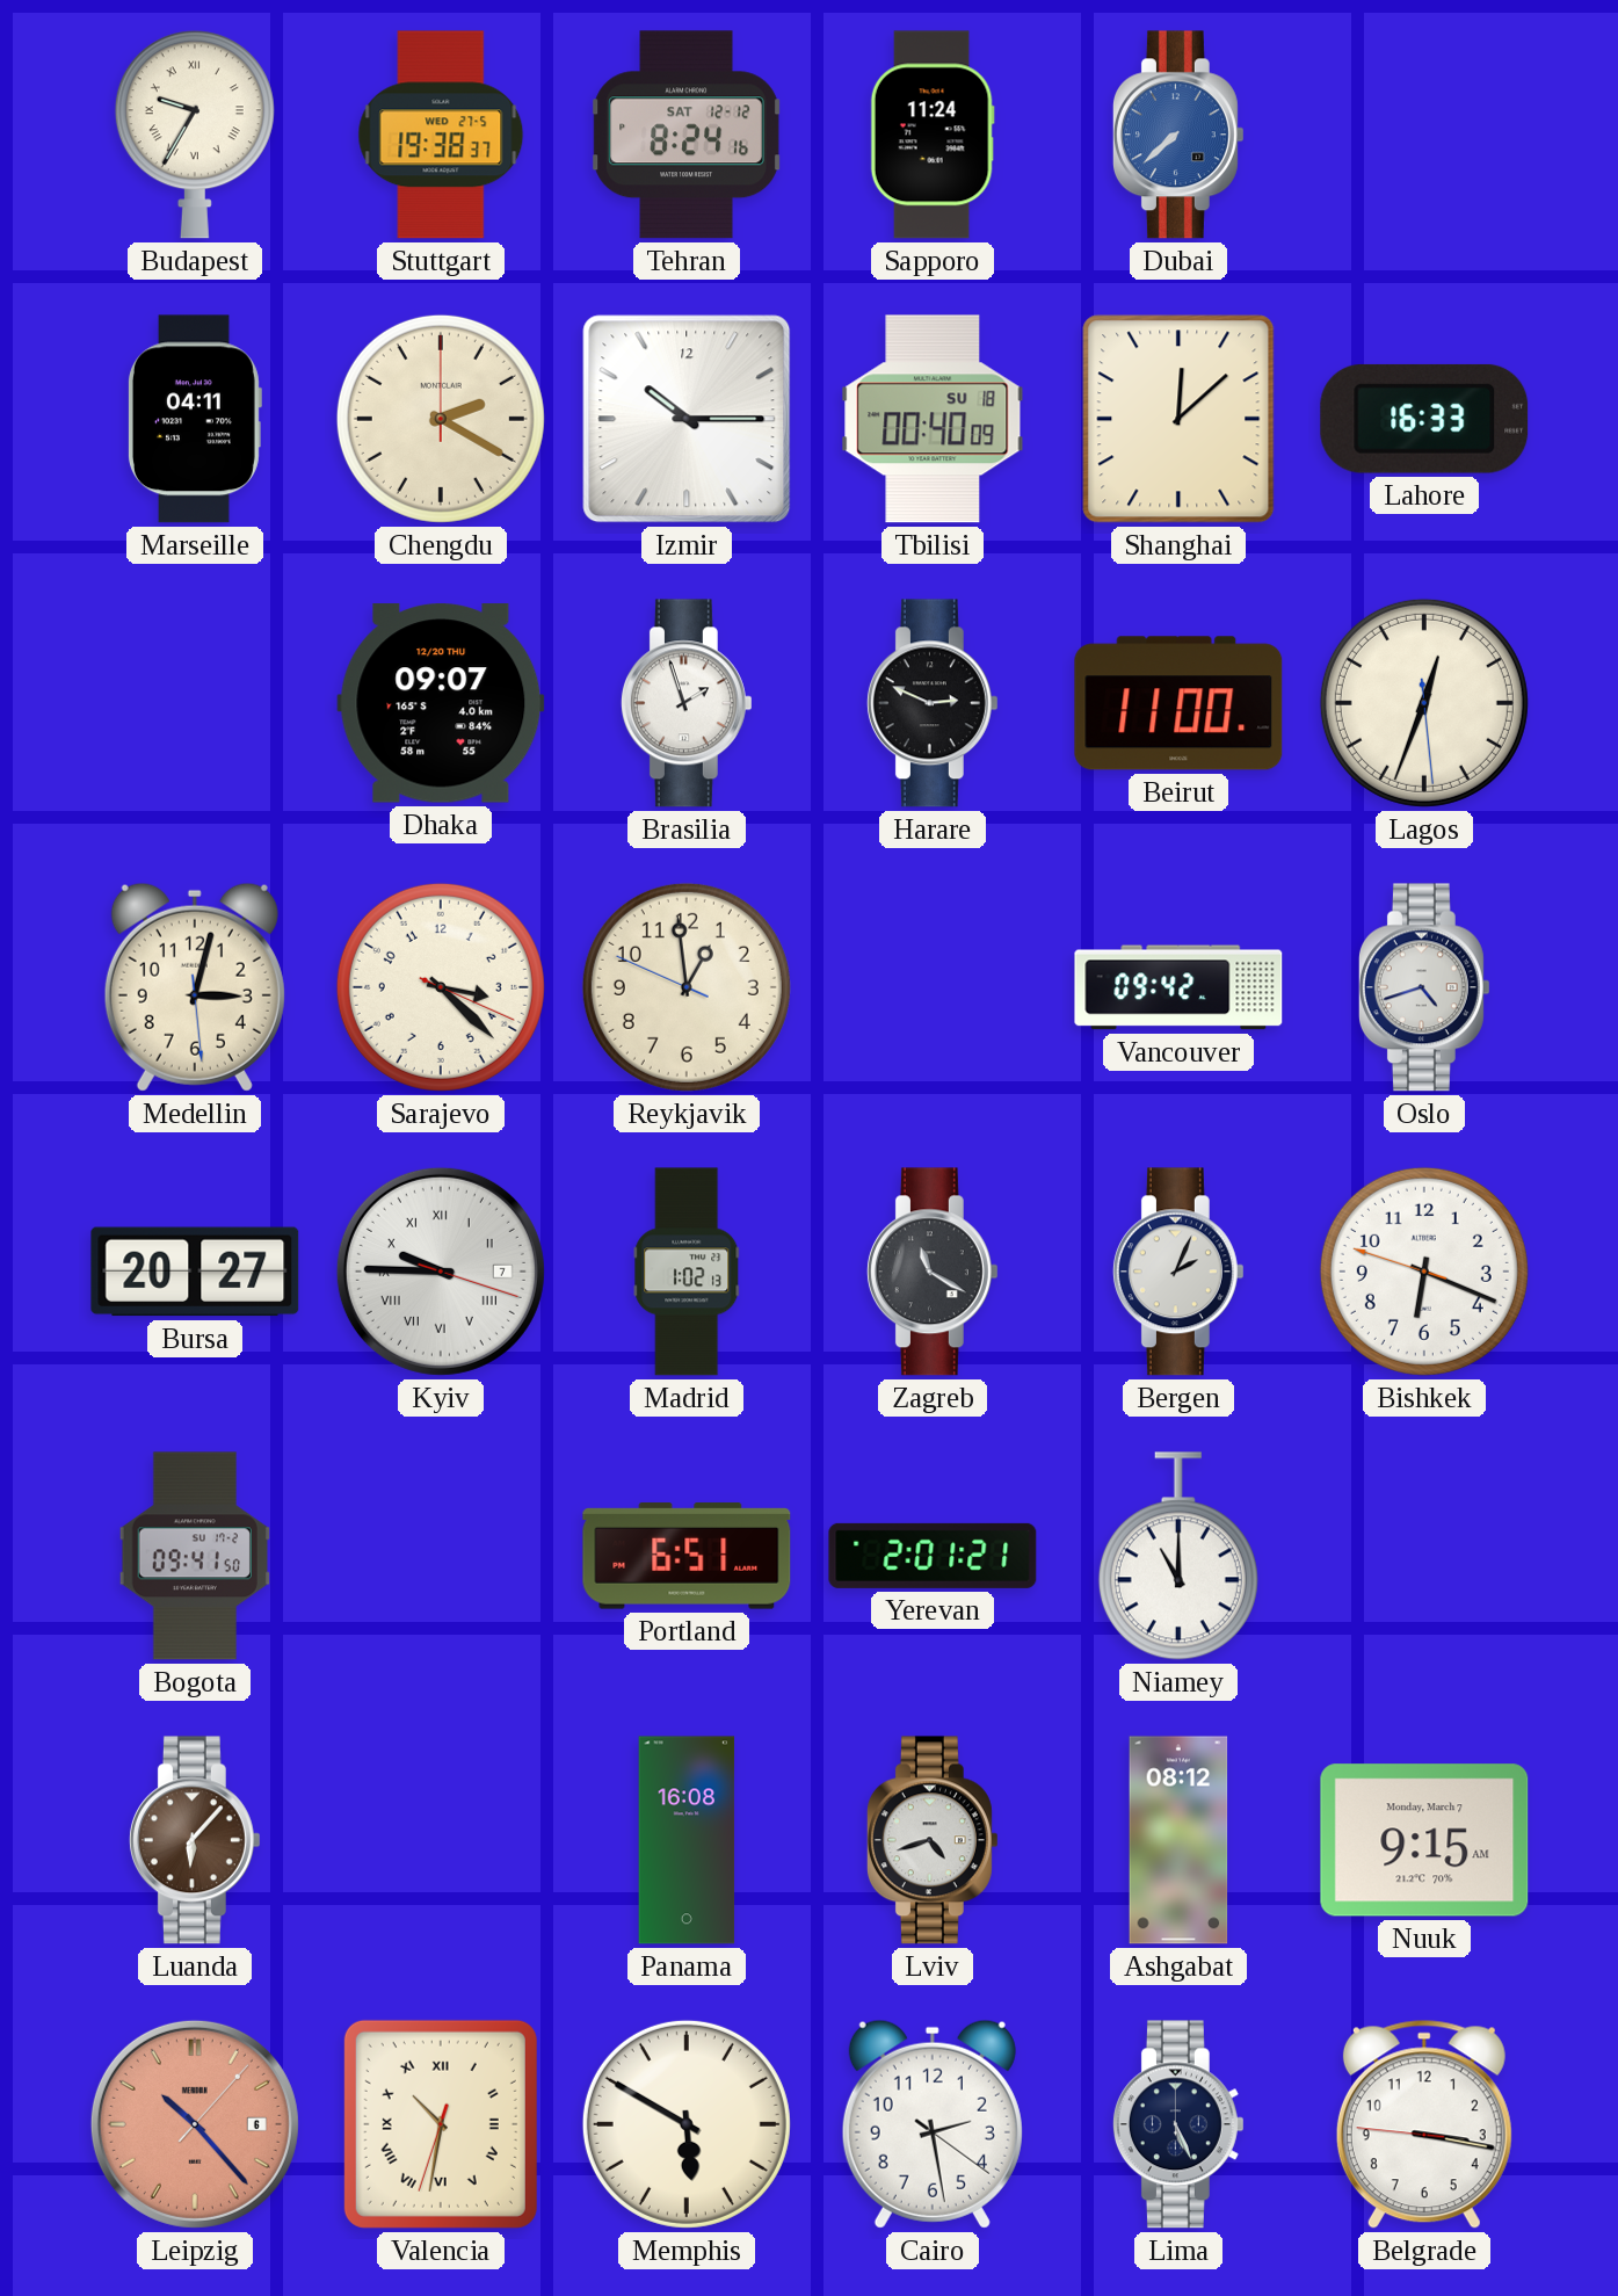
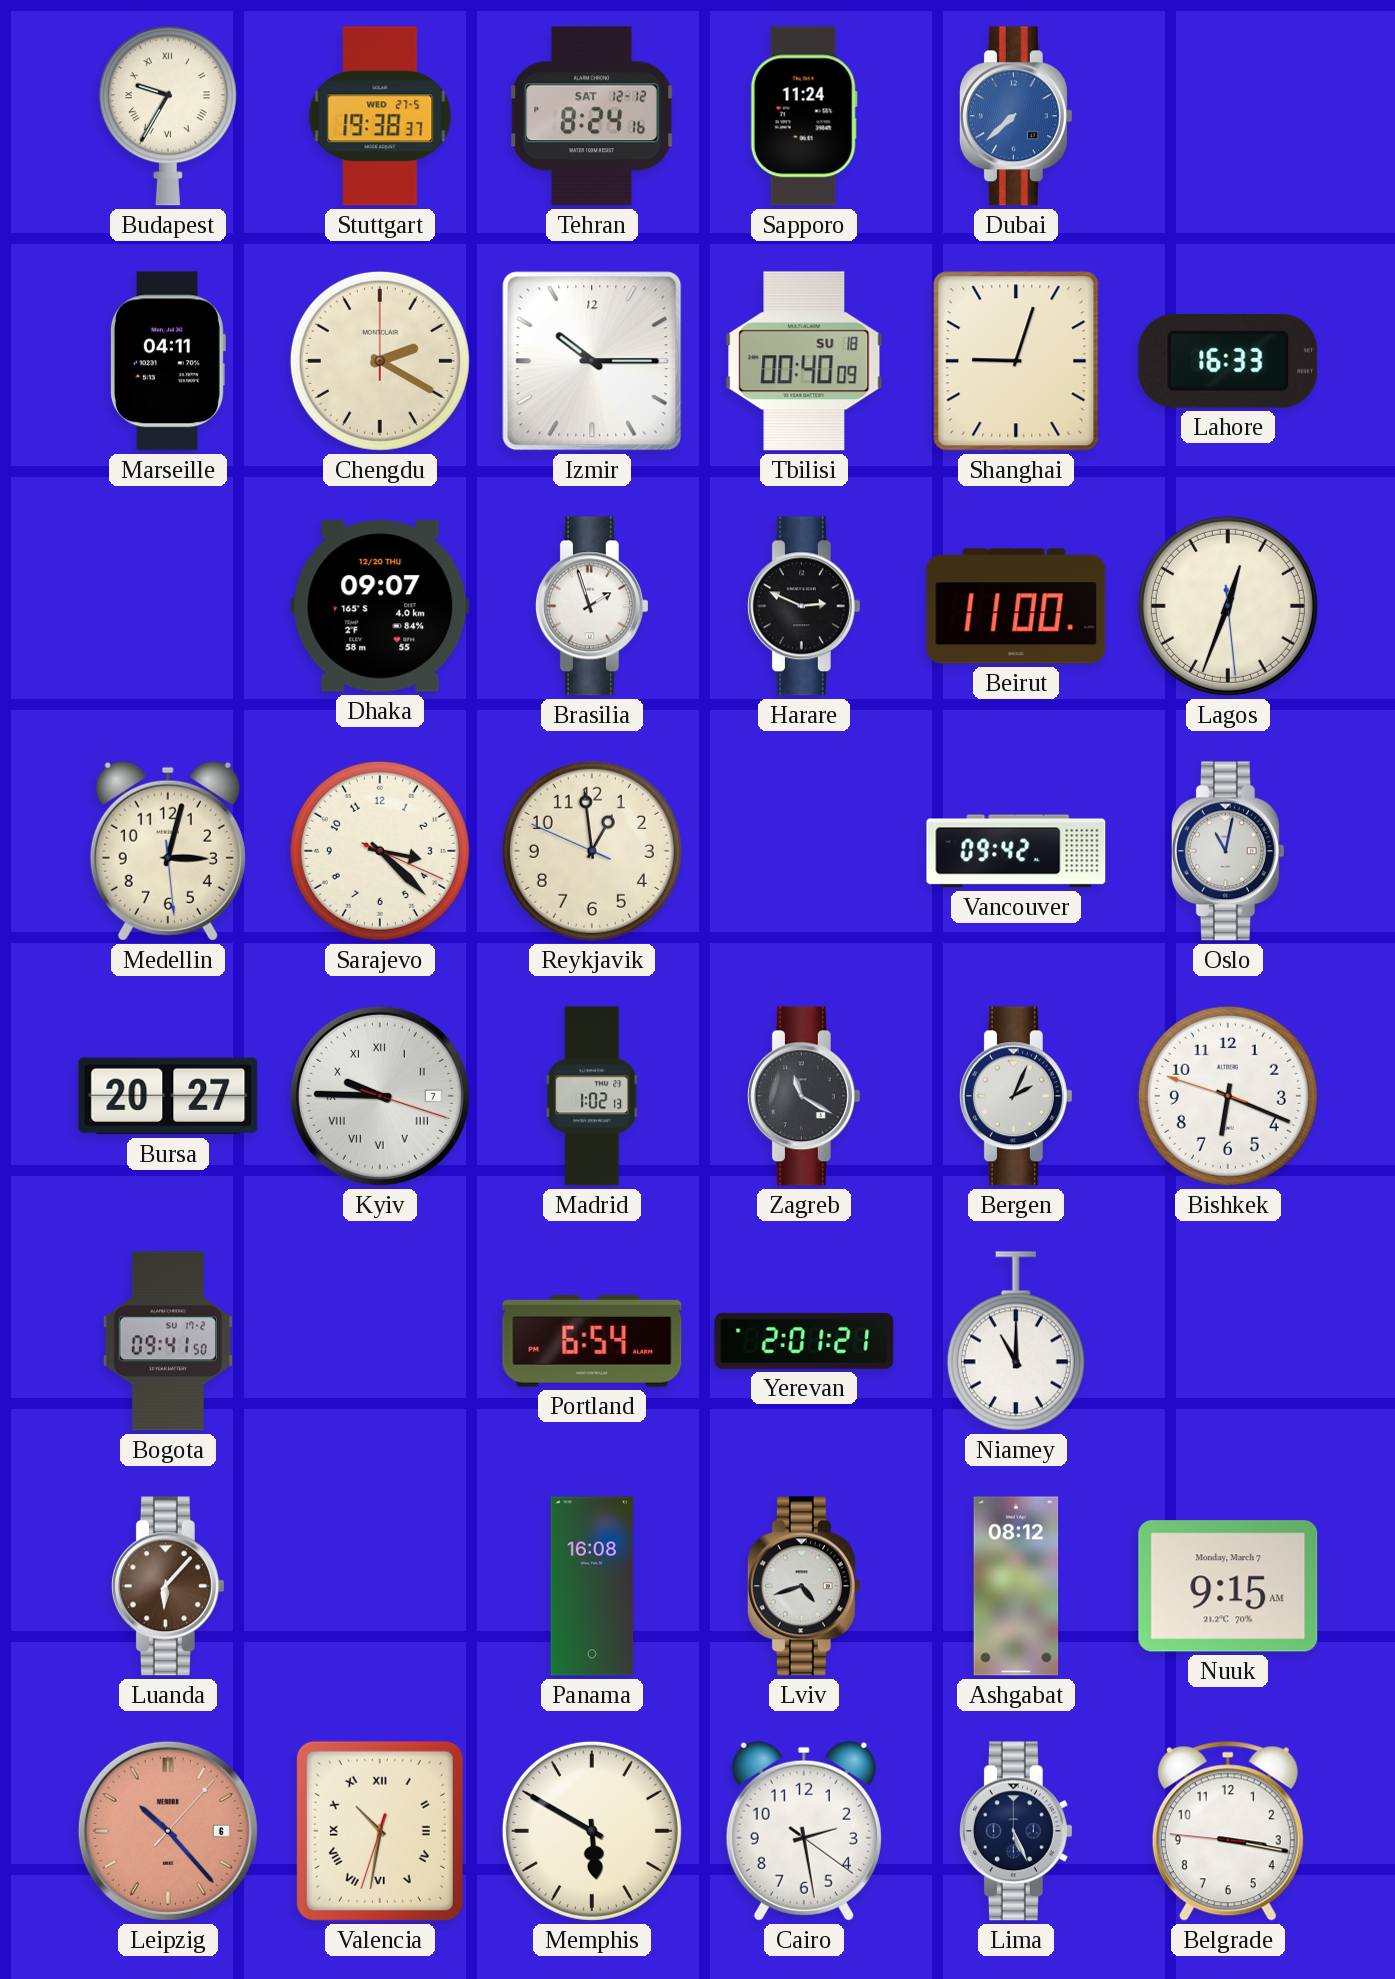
Shanghai: 12:08 -> 9:03
Oslo: 4:42 -> 11:02
Portland: 6:51 -> 6:54
